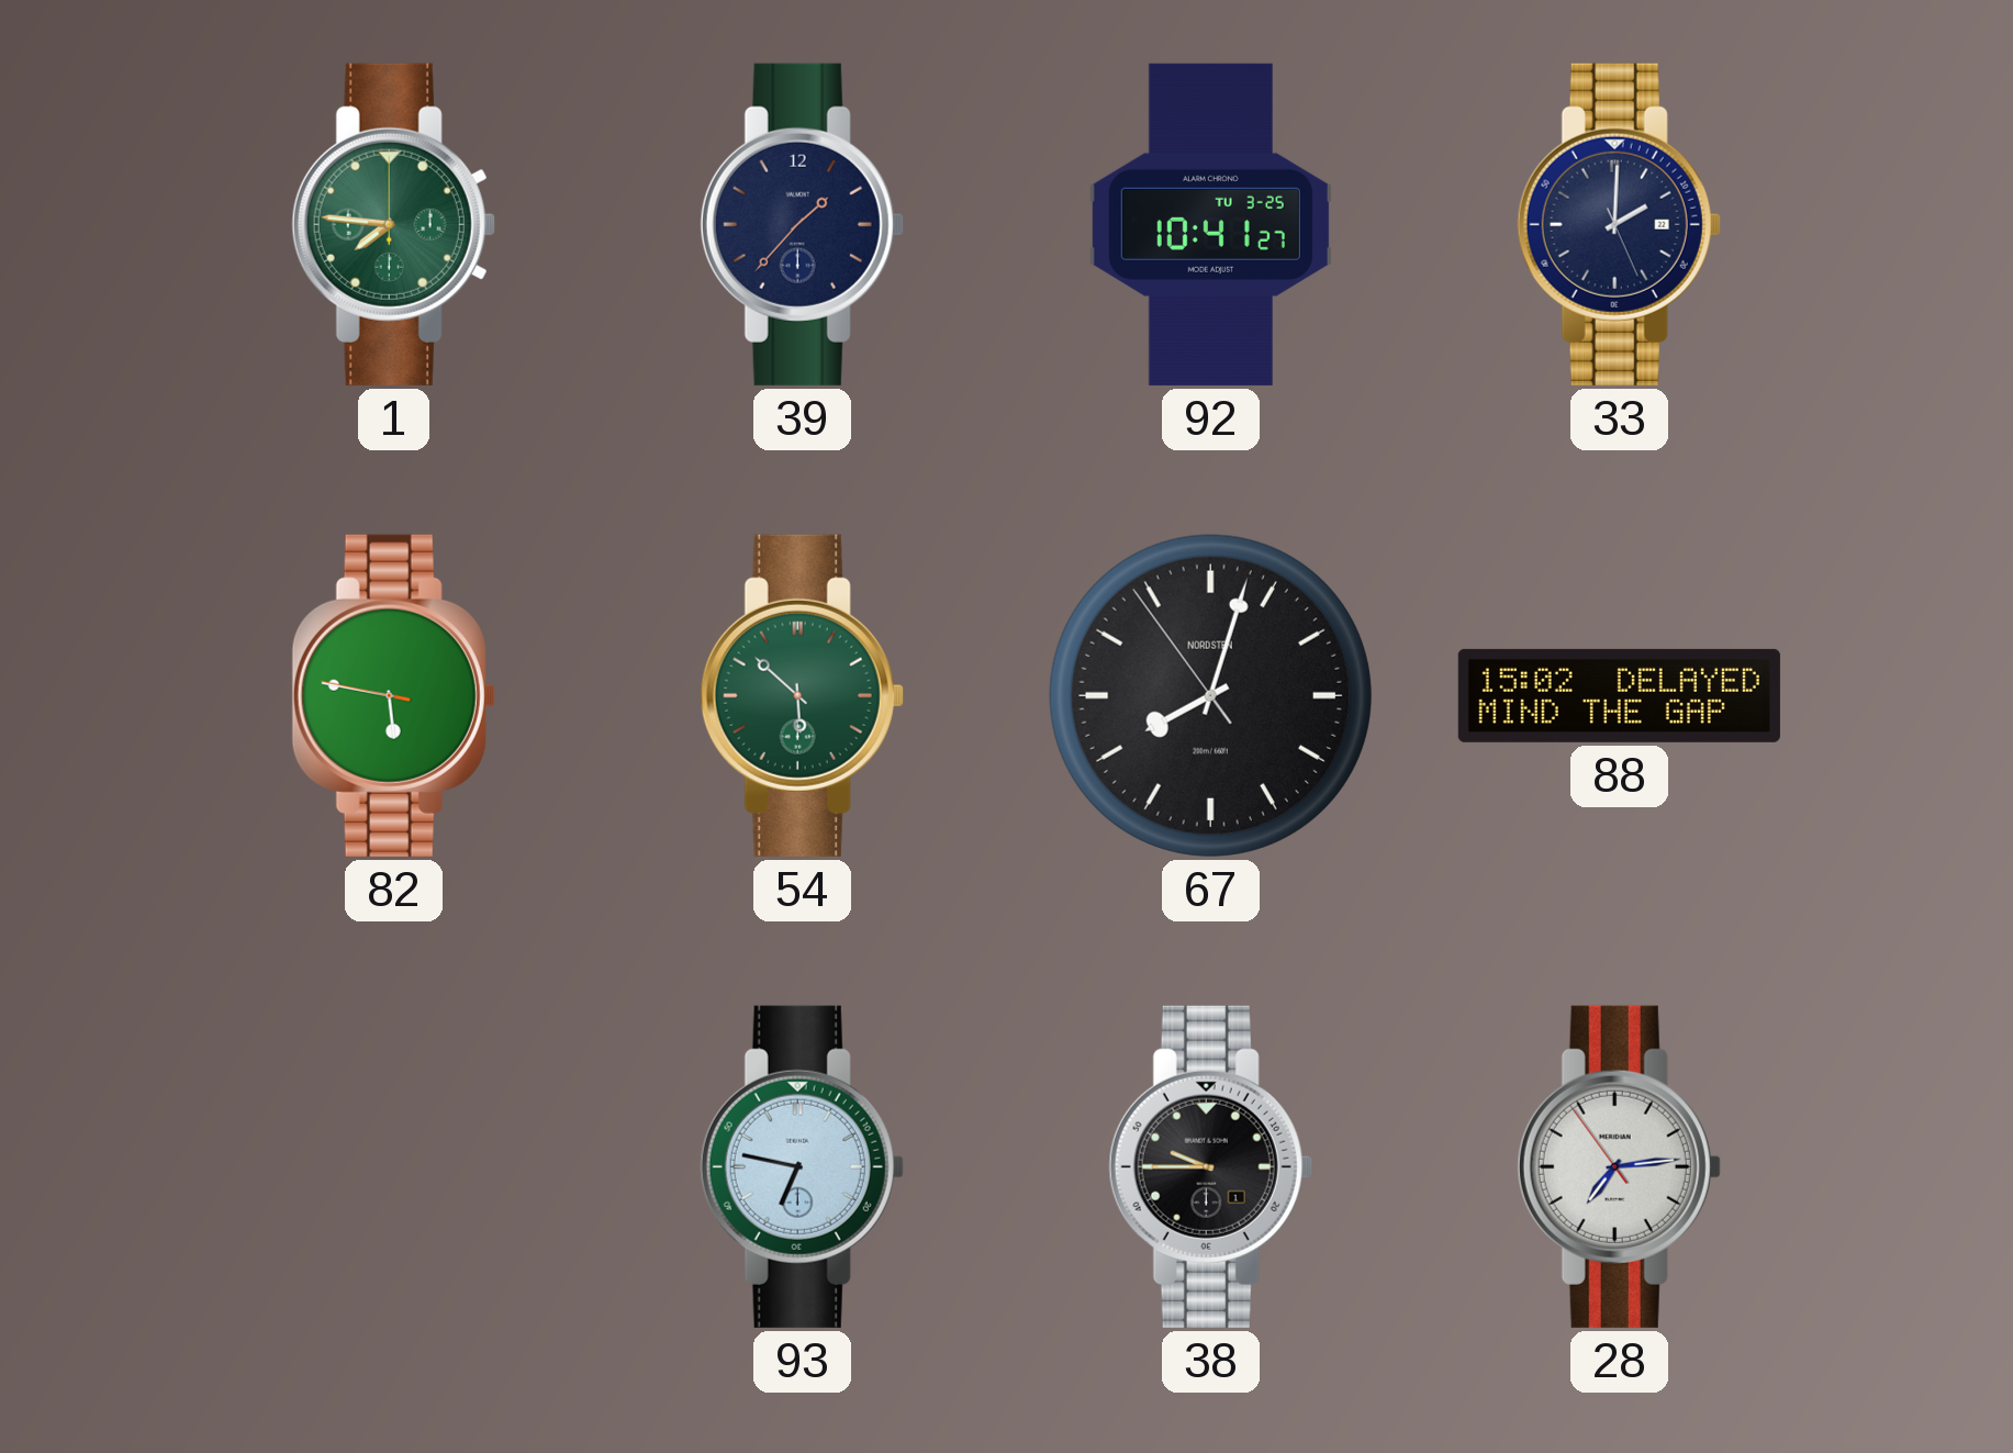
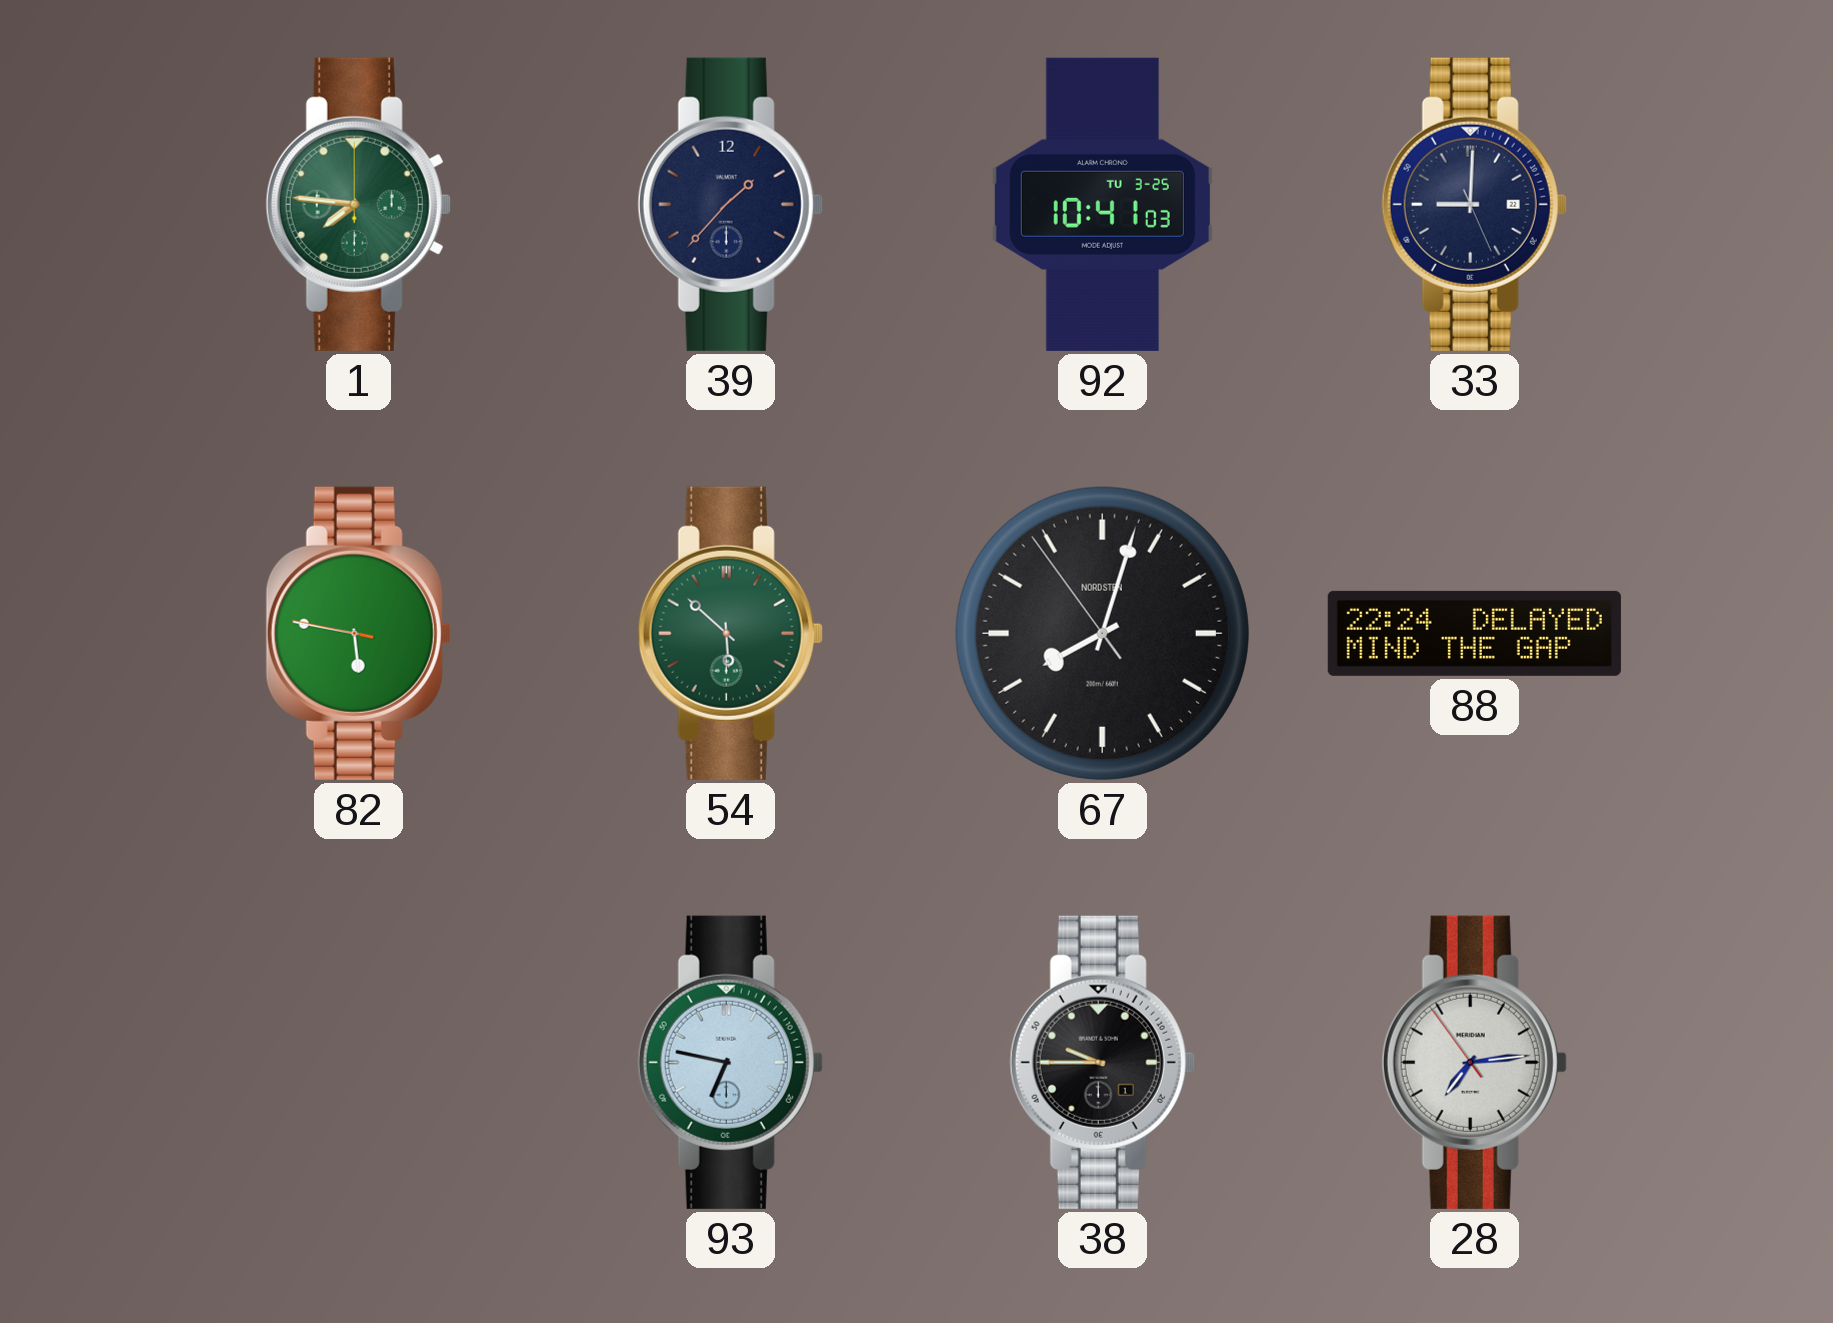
92: 10:41:27 -> 10:41:03
33: 2:00 -> 9:00
88: 15:02 -> 22:24
